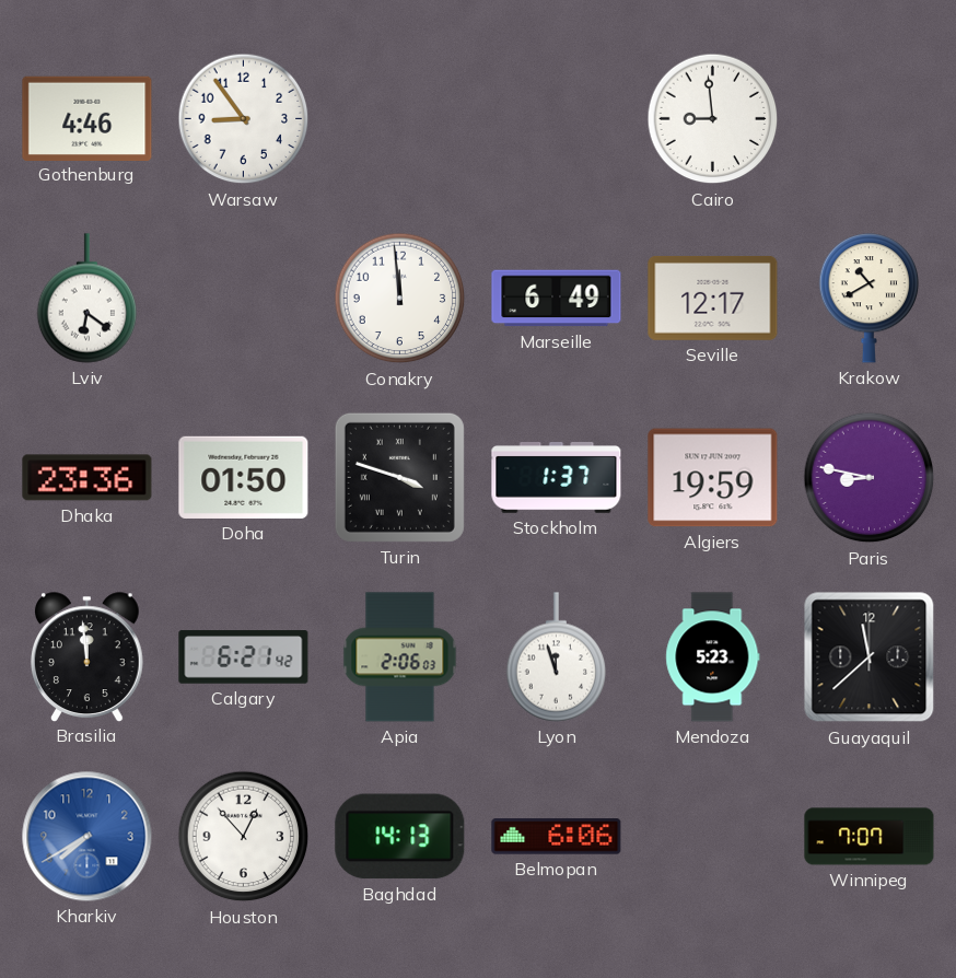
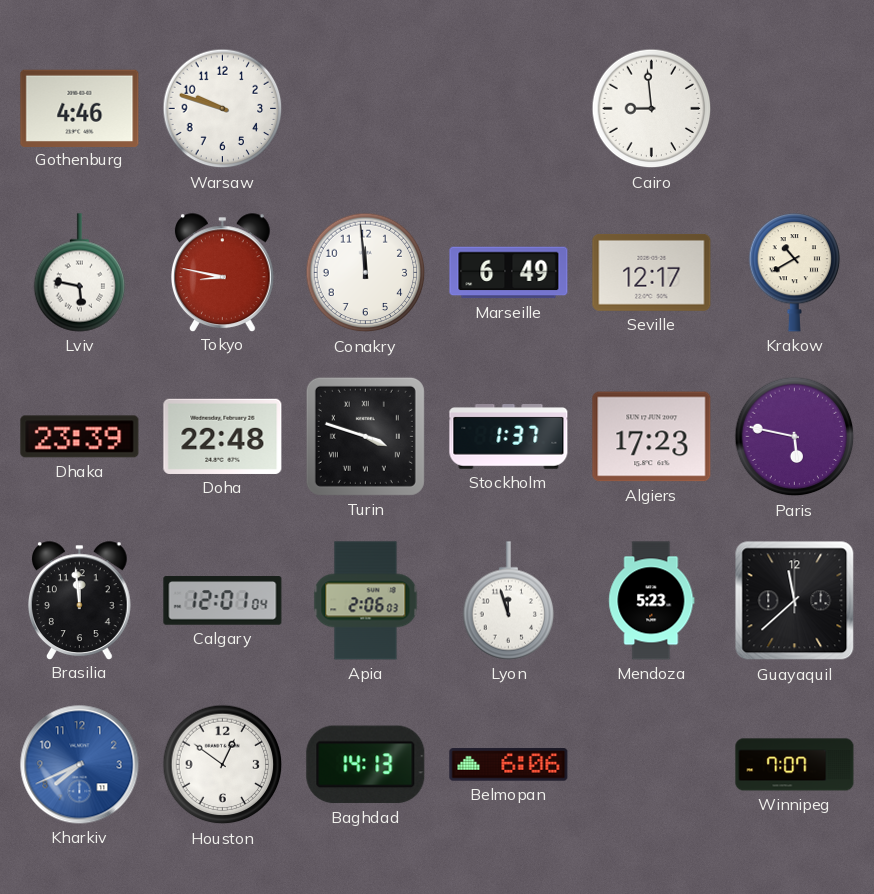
Warsaw: 8:54 -> 9:48
Lviv: 6:21 -> 5:47
Tokyo: none -> 8:47
Dhaka: 23:36 -> 23:39
Doha: 01:50 -> 22:48
Algiers: 19:59 -> 17:23
Paris: 8:47 -> 5:47
Calgary: 6:21 -> 12:01
Kharkiv: 7:40 -> 7:41
Houston: 12:53 -> 12:51
